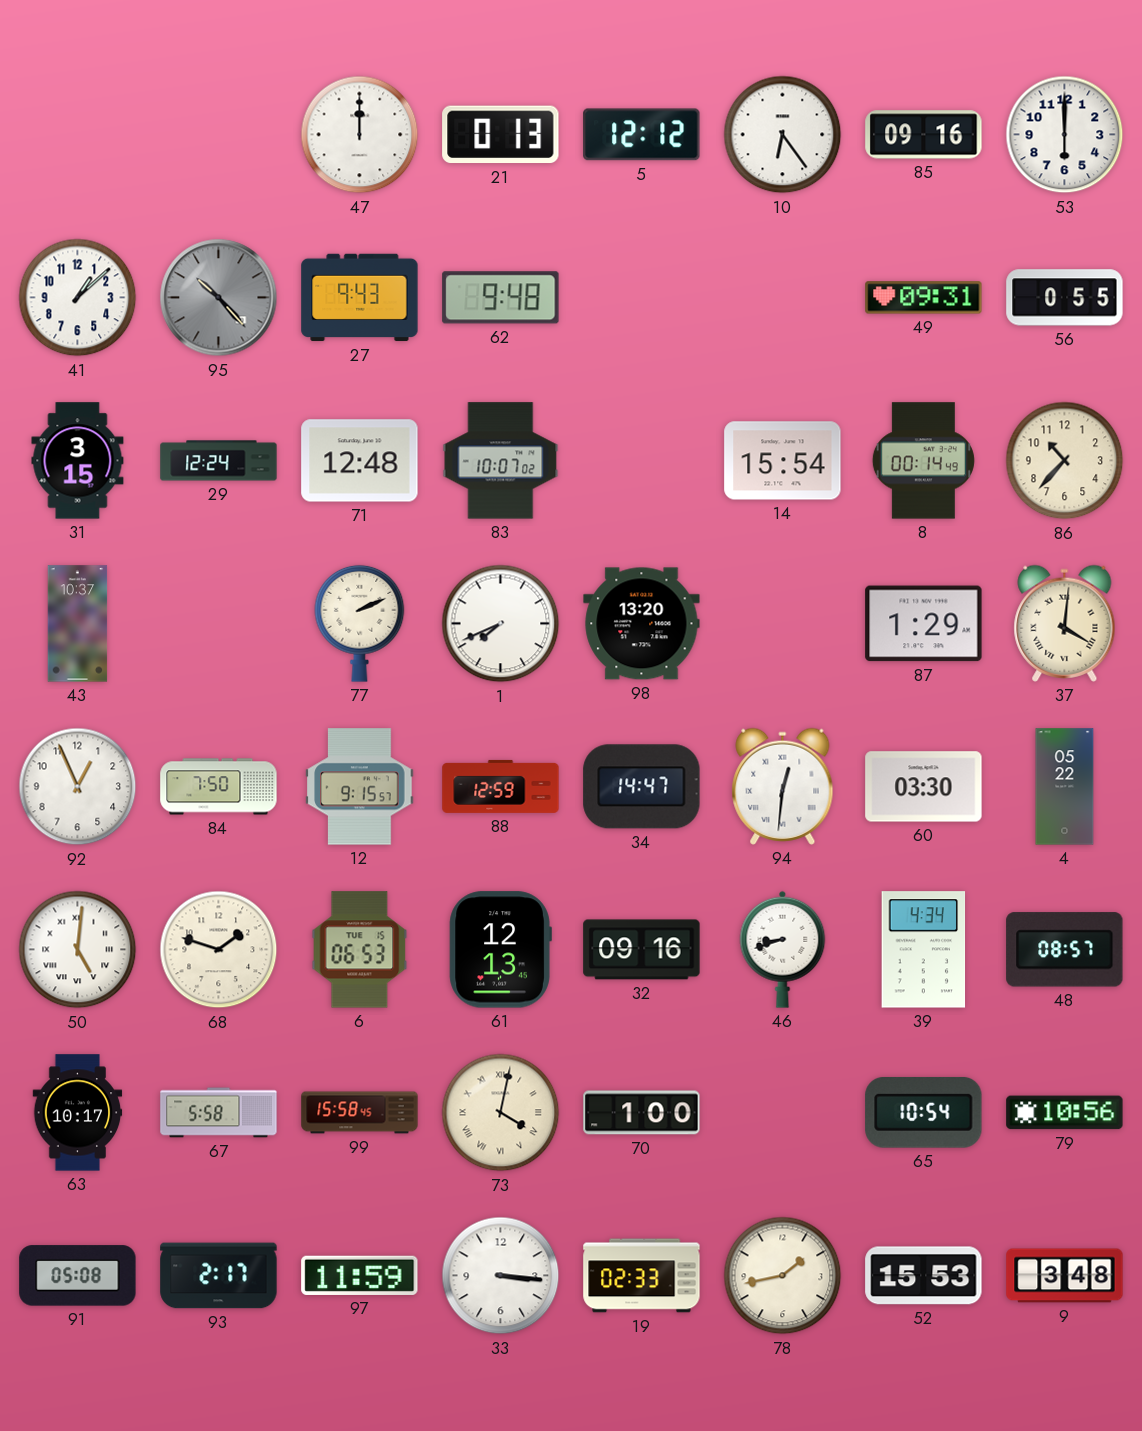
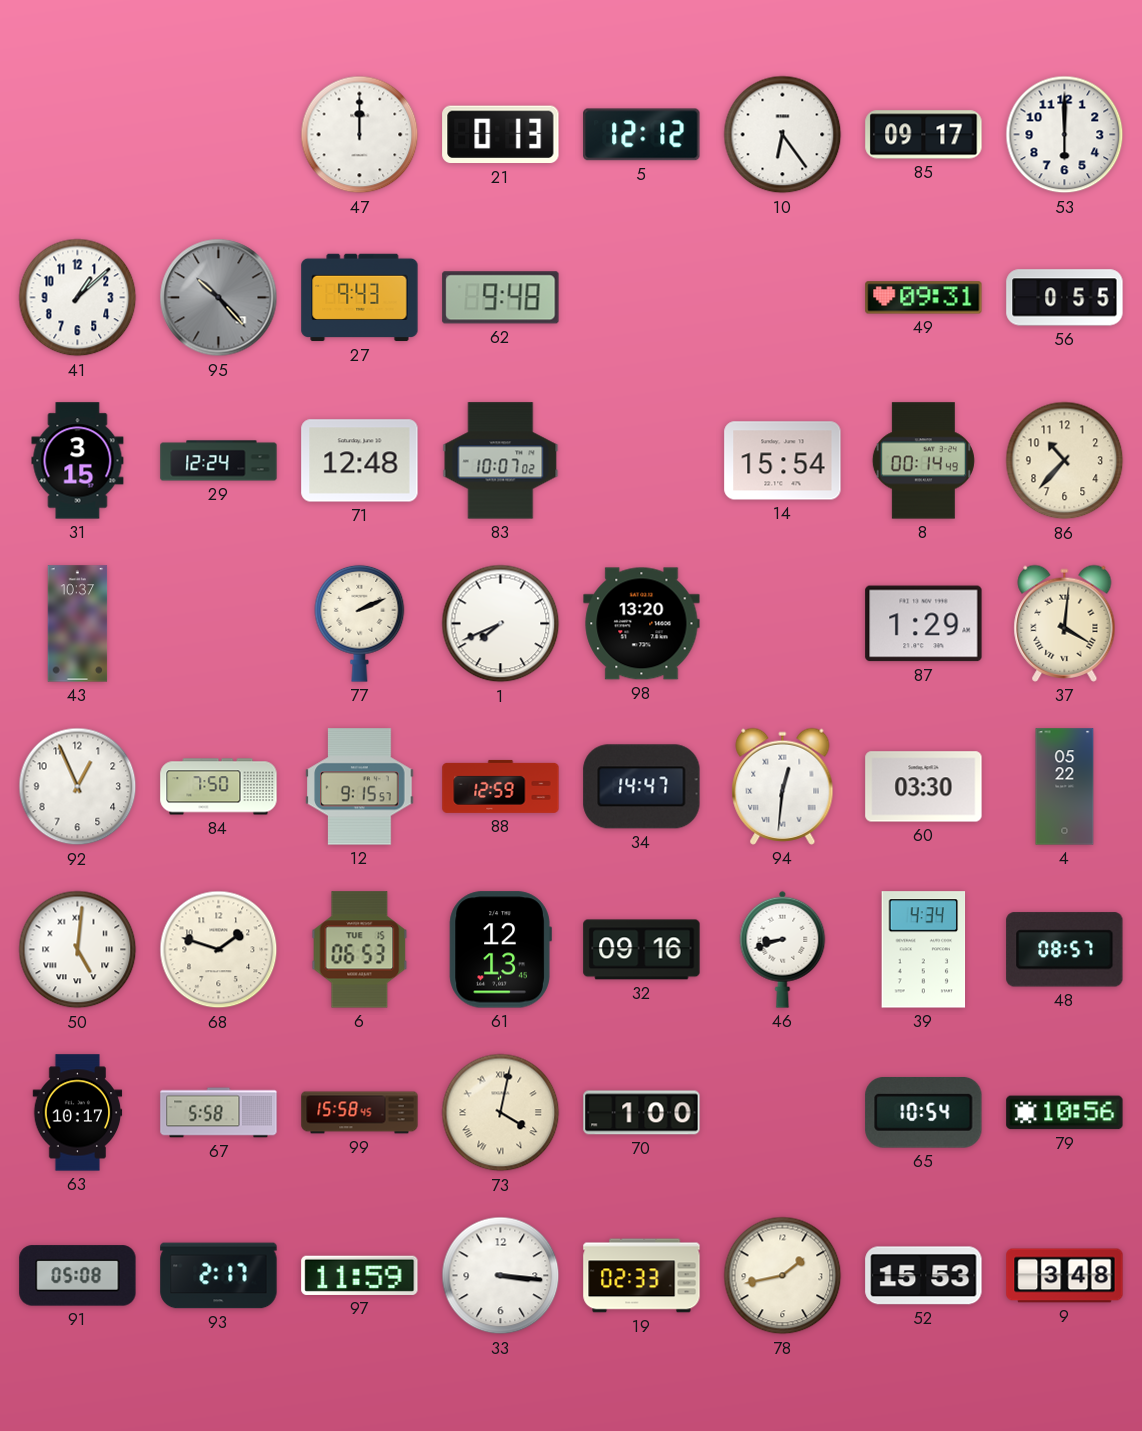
85: 09:16 -> 09:17
